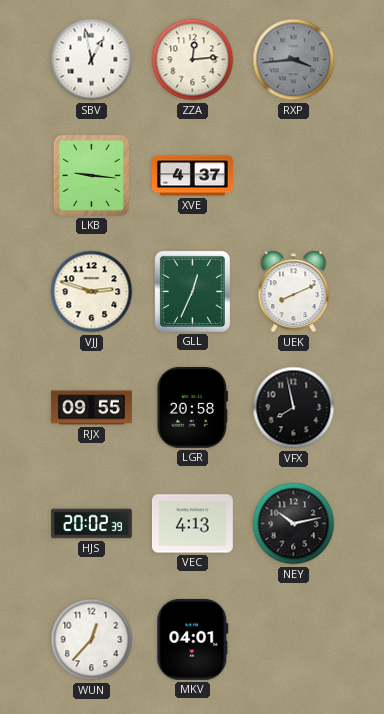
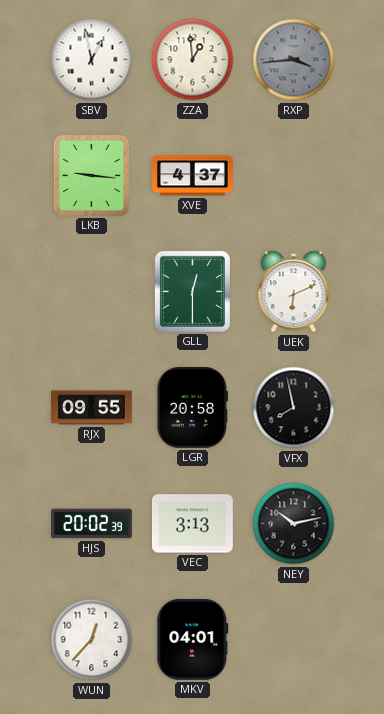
ZZA: 12:14 -> 12:59
VJJ: 2:48 -> none
GLL: 12:34 -> 12:30
UEK: 8:11 -> 6:11
VEC: 4:13 -> 3:13
